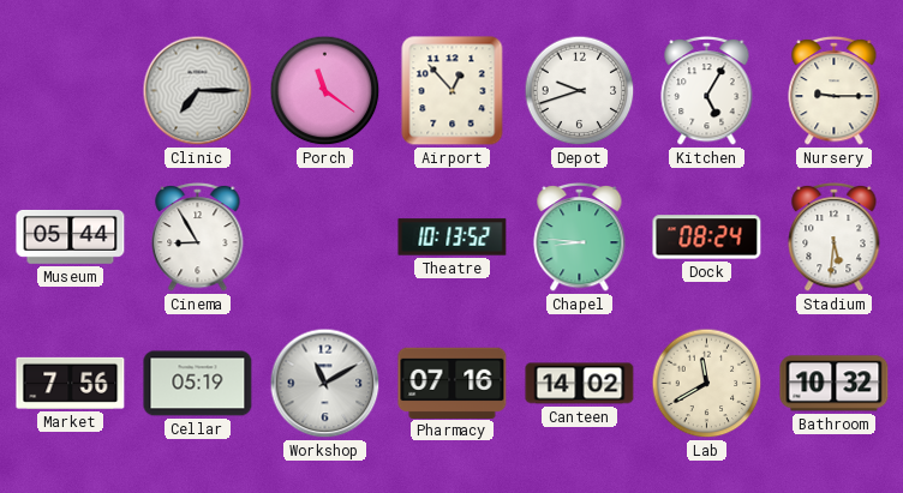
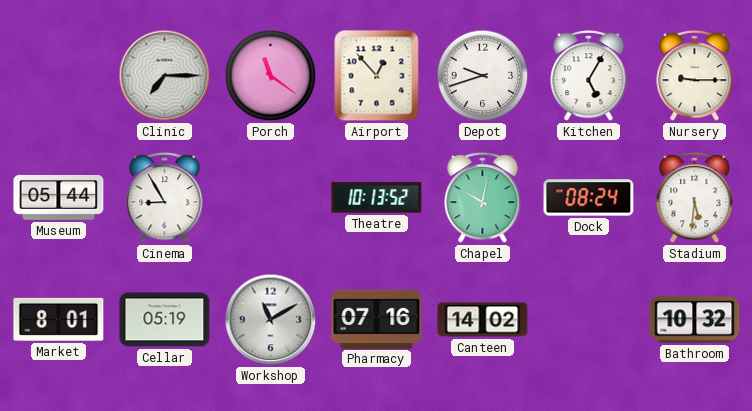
Chapel: 8:46 -> 10:02
Market: 7:56 -> 8:01
Lab: 11:40 -> none
